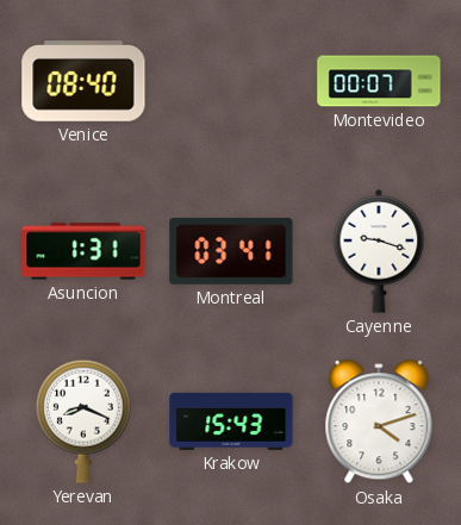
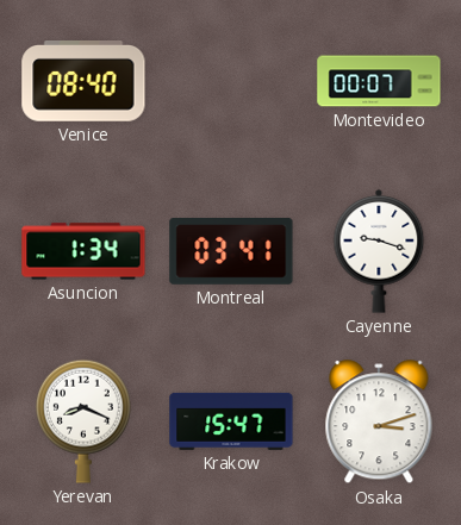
Asuncion: 1:31 -> 1:34
Krakow: 15:43 -> 15:47
Osaka: 4:12 -> 3:12
